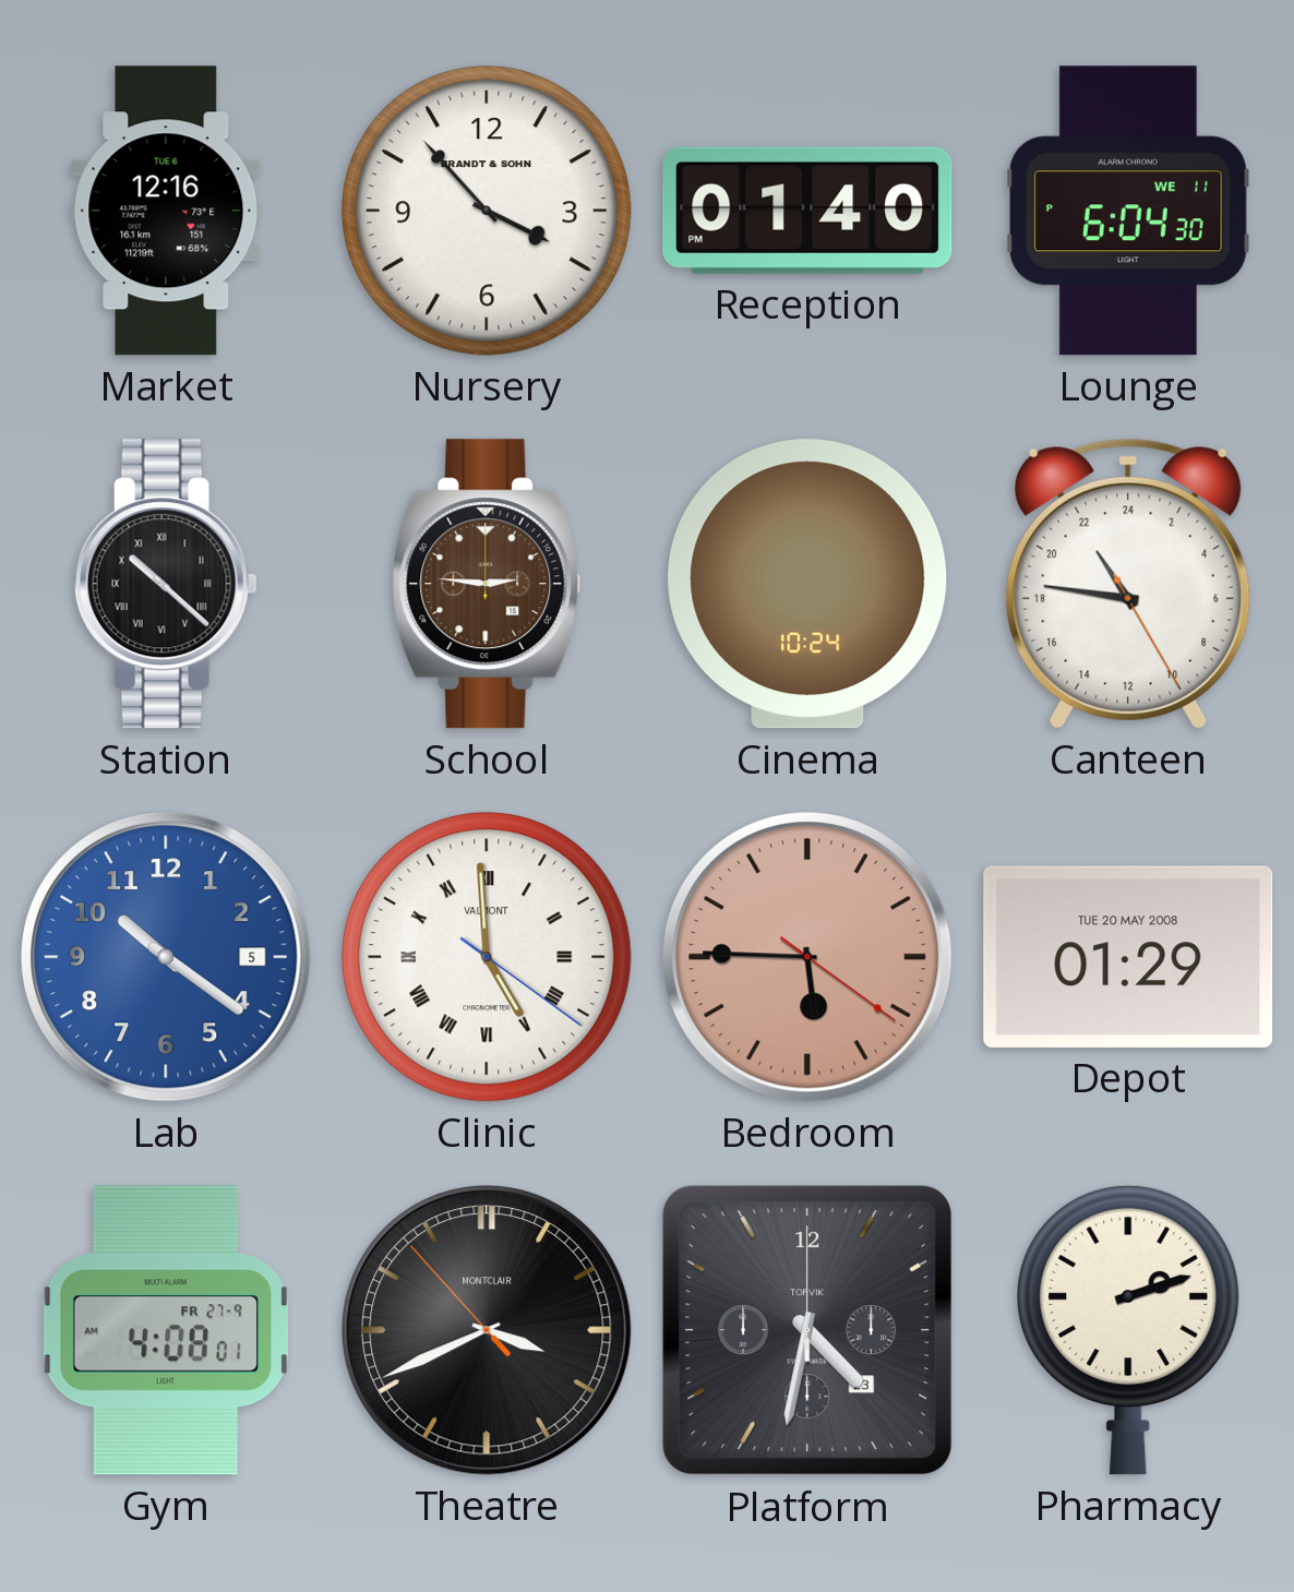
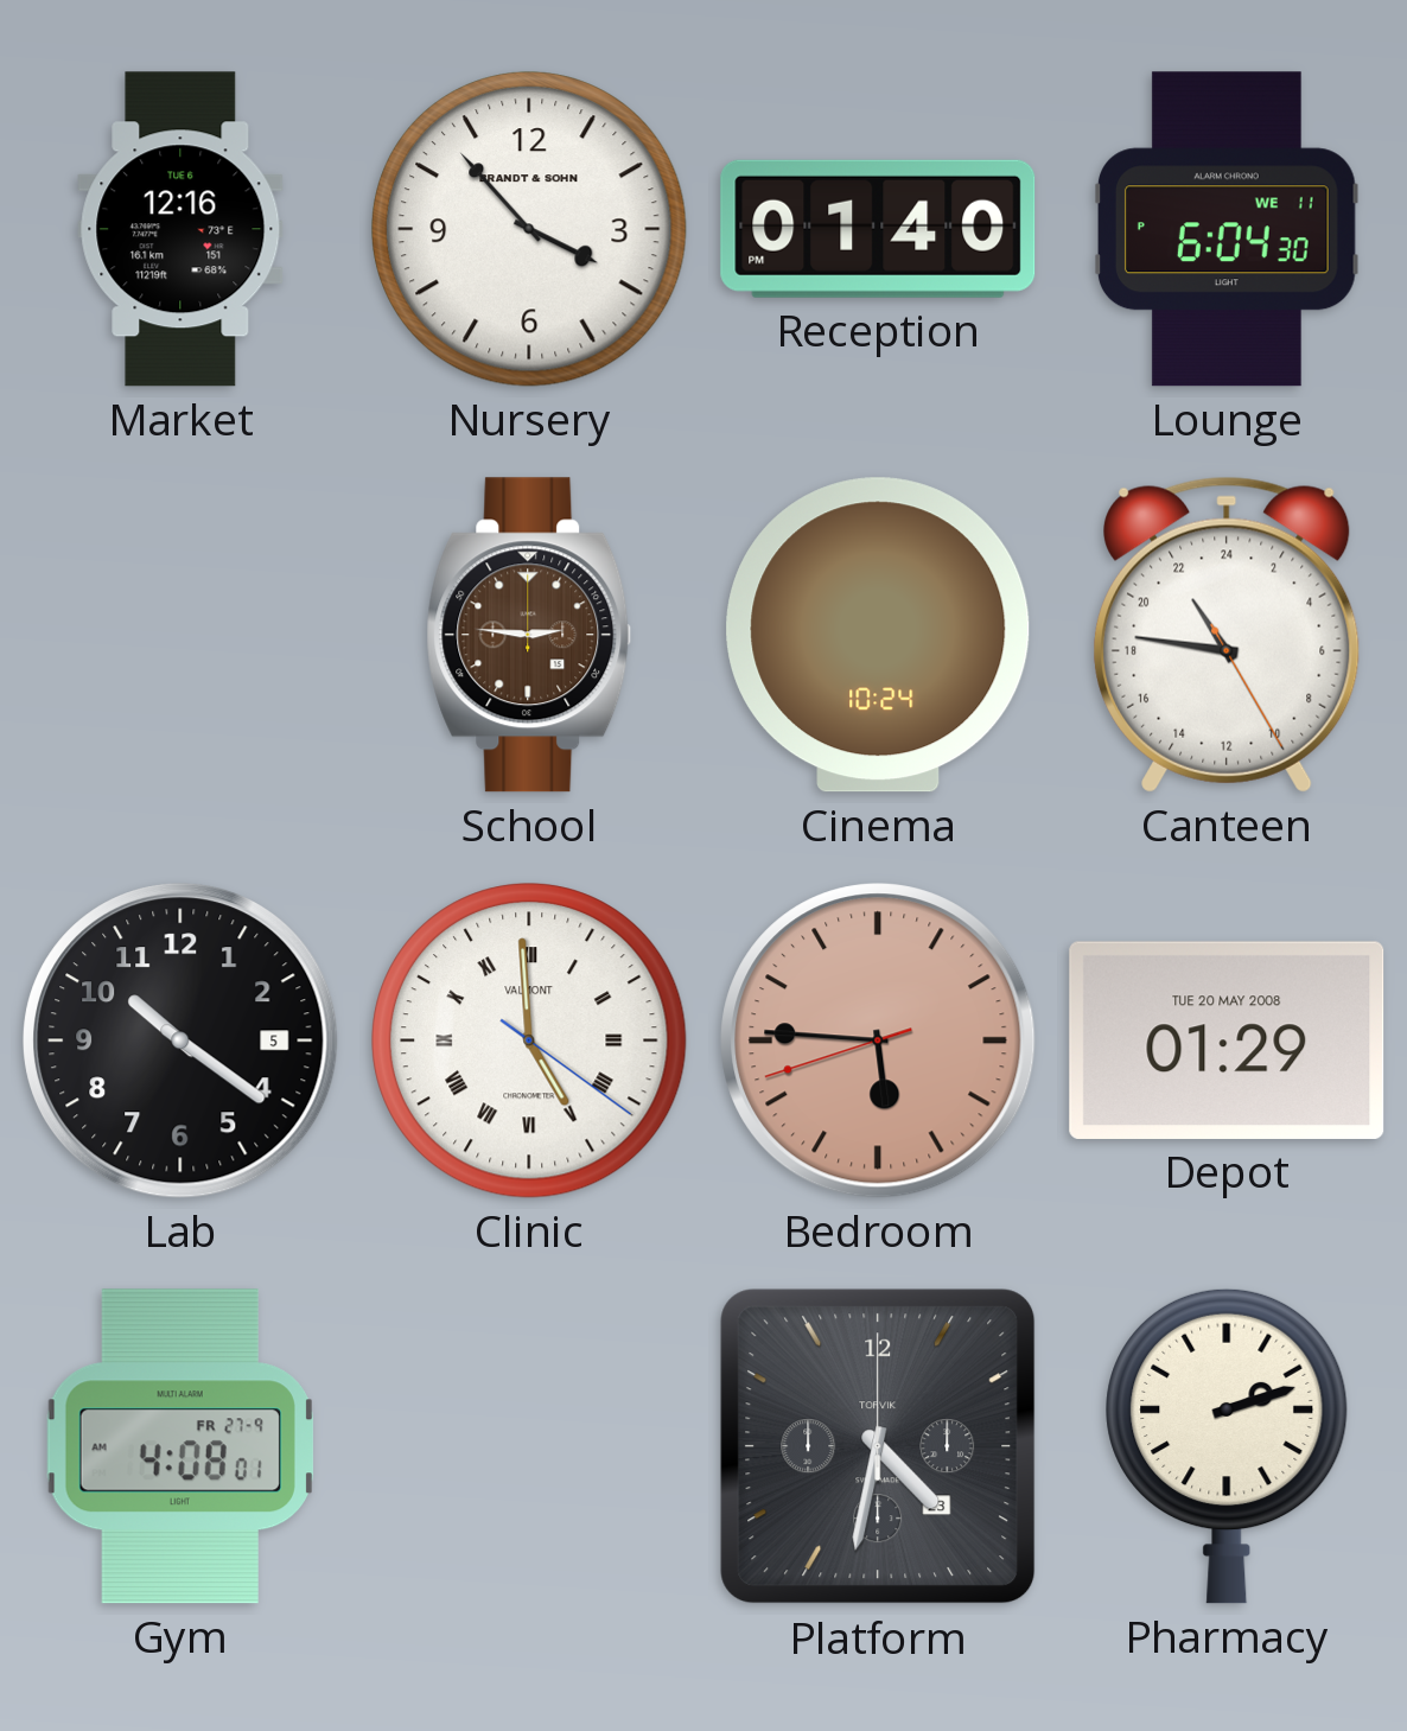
Station: 10:22 -> none
Lab dial: blue -> black
Bedroom: 5:45:21 -> 5:45:42
Theatre: 3:40 -> none
